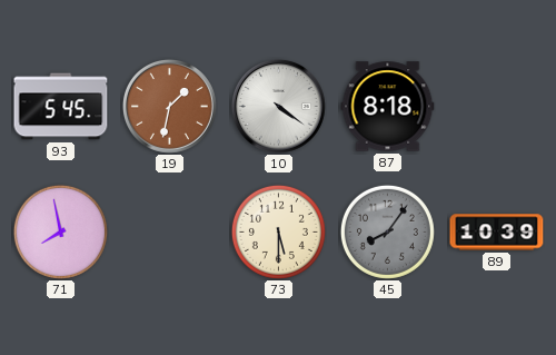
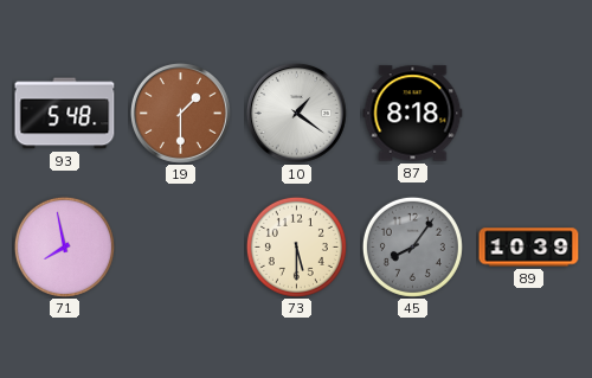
93: 5:45 -> 5:48
19: 1:32 -> 1:30
10: 4:21 -> 1:21
